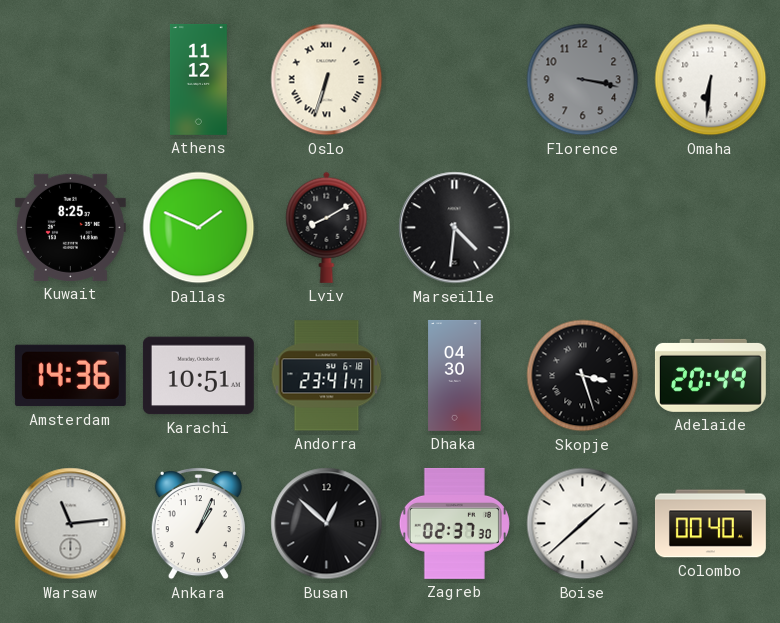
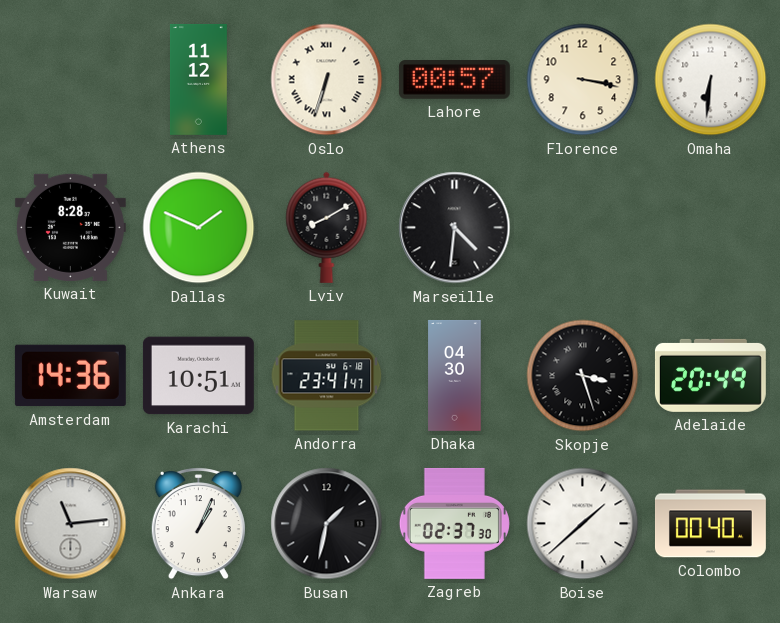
Lahore: none -> 00:57
Florence dial: grey -> cream
Kuwait: 8:25 -> 8:28
Busan: 12:52 -> 1:32
